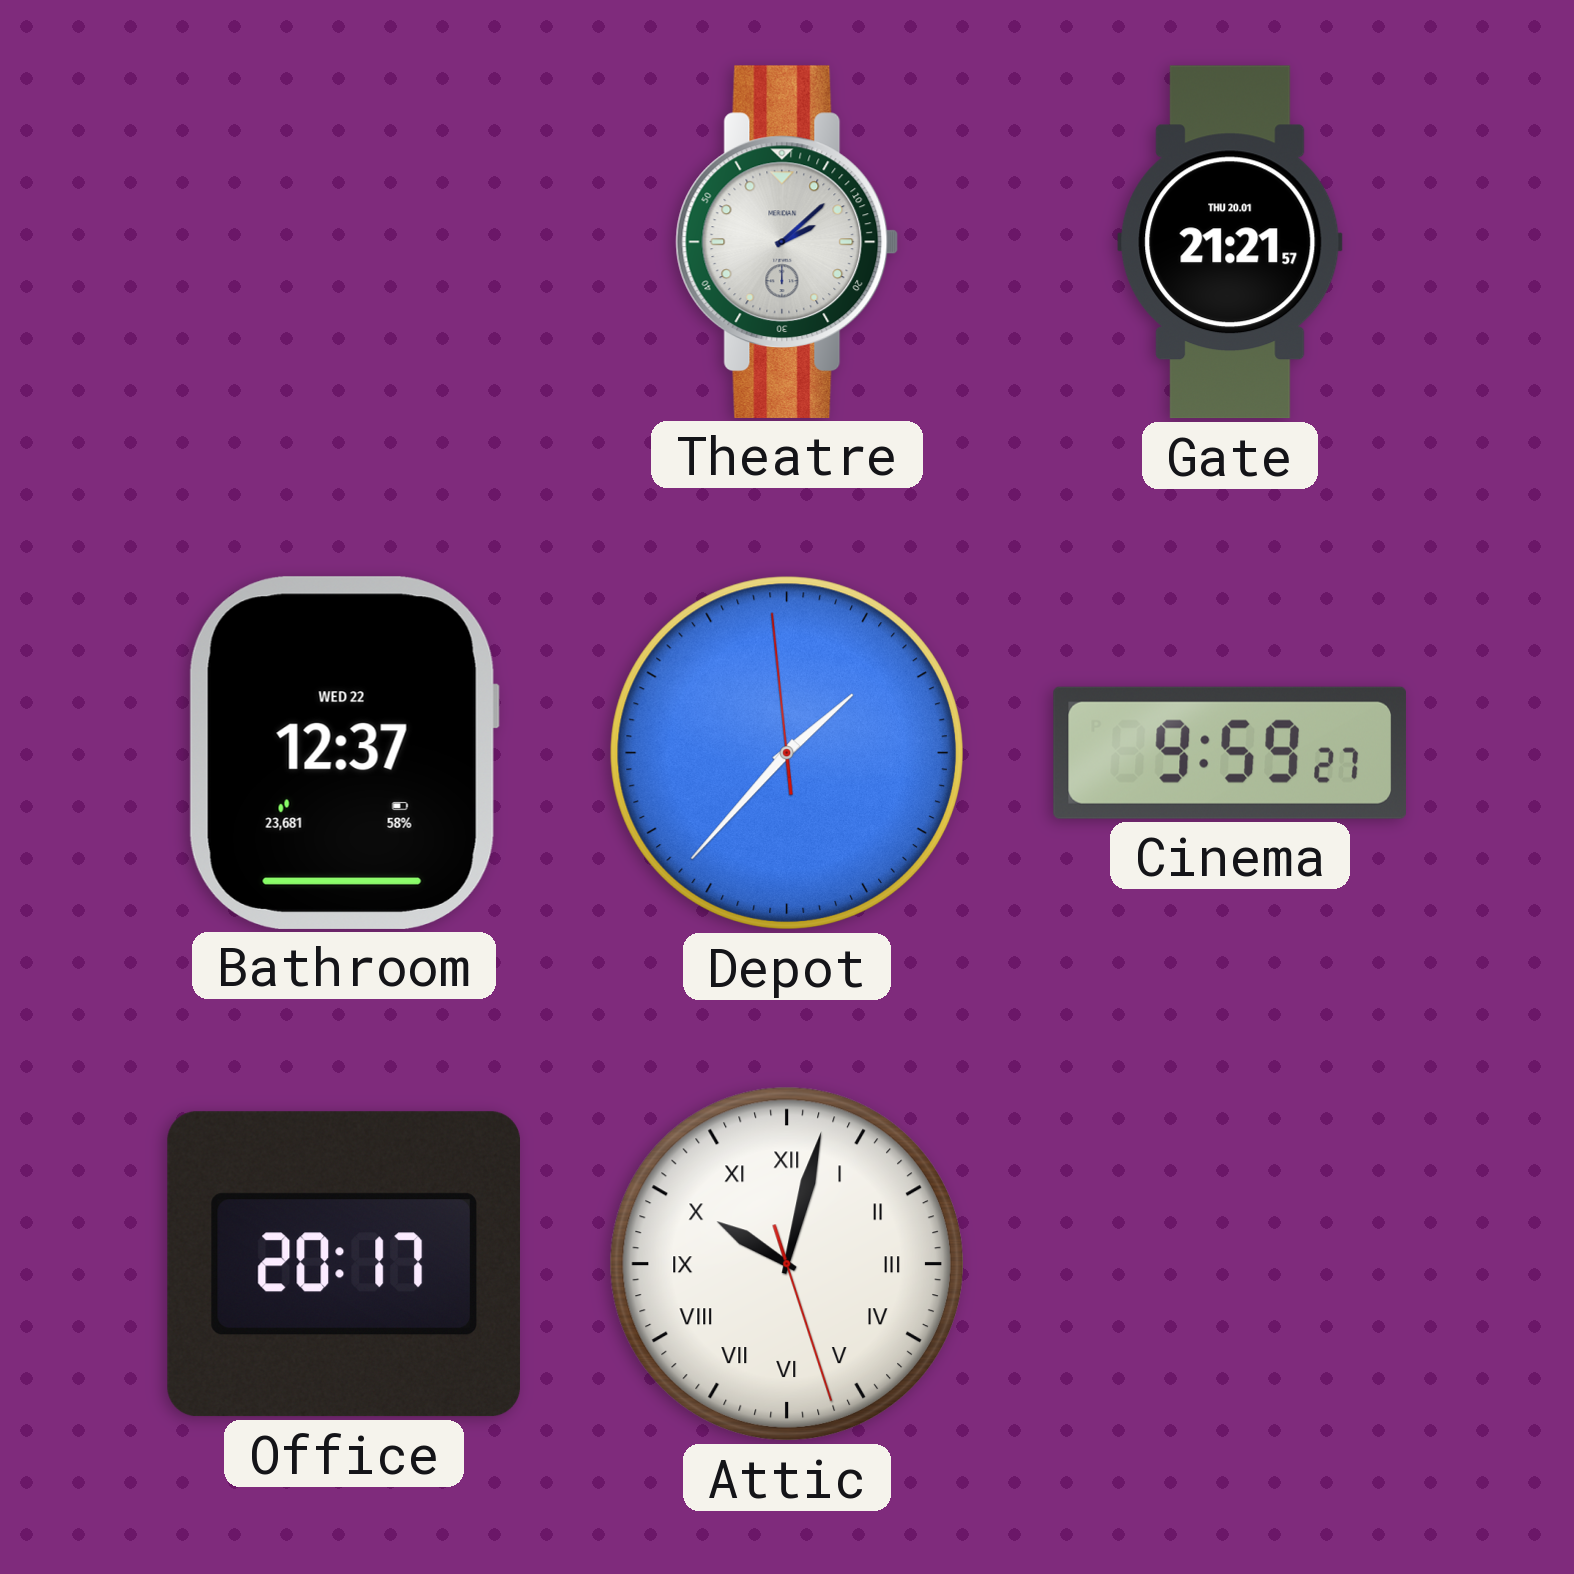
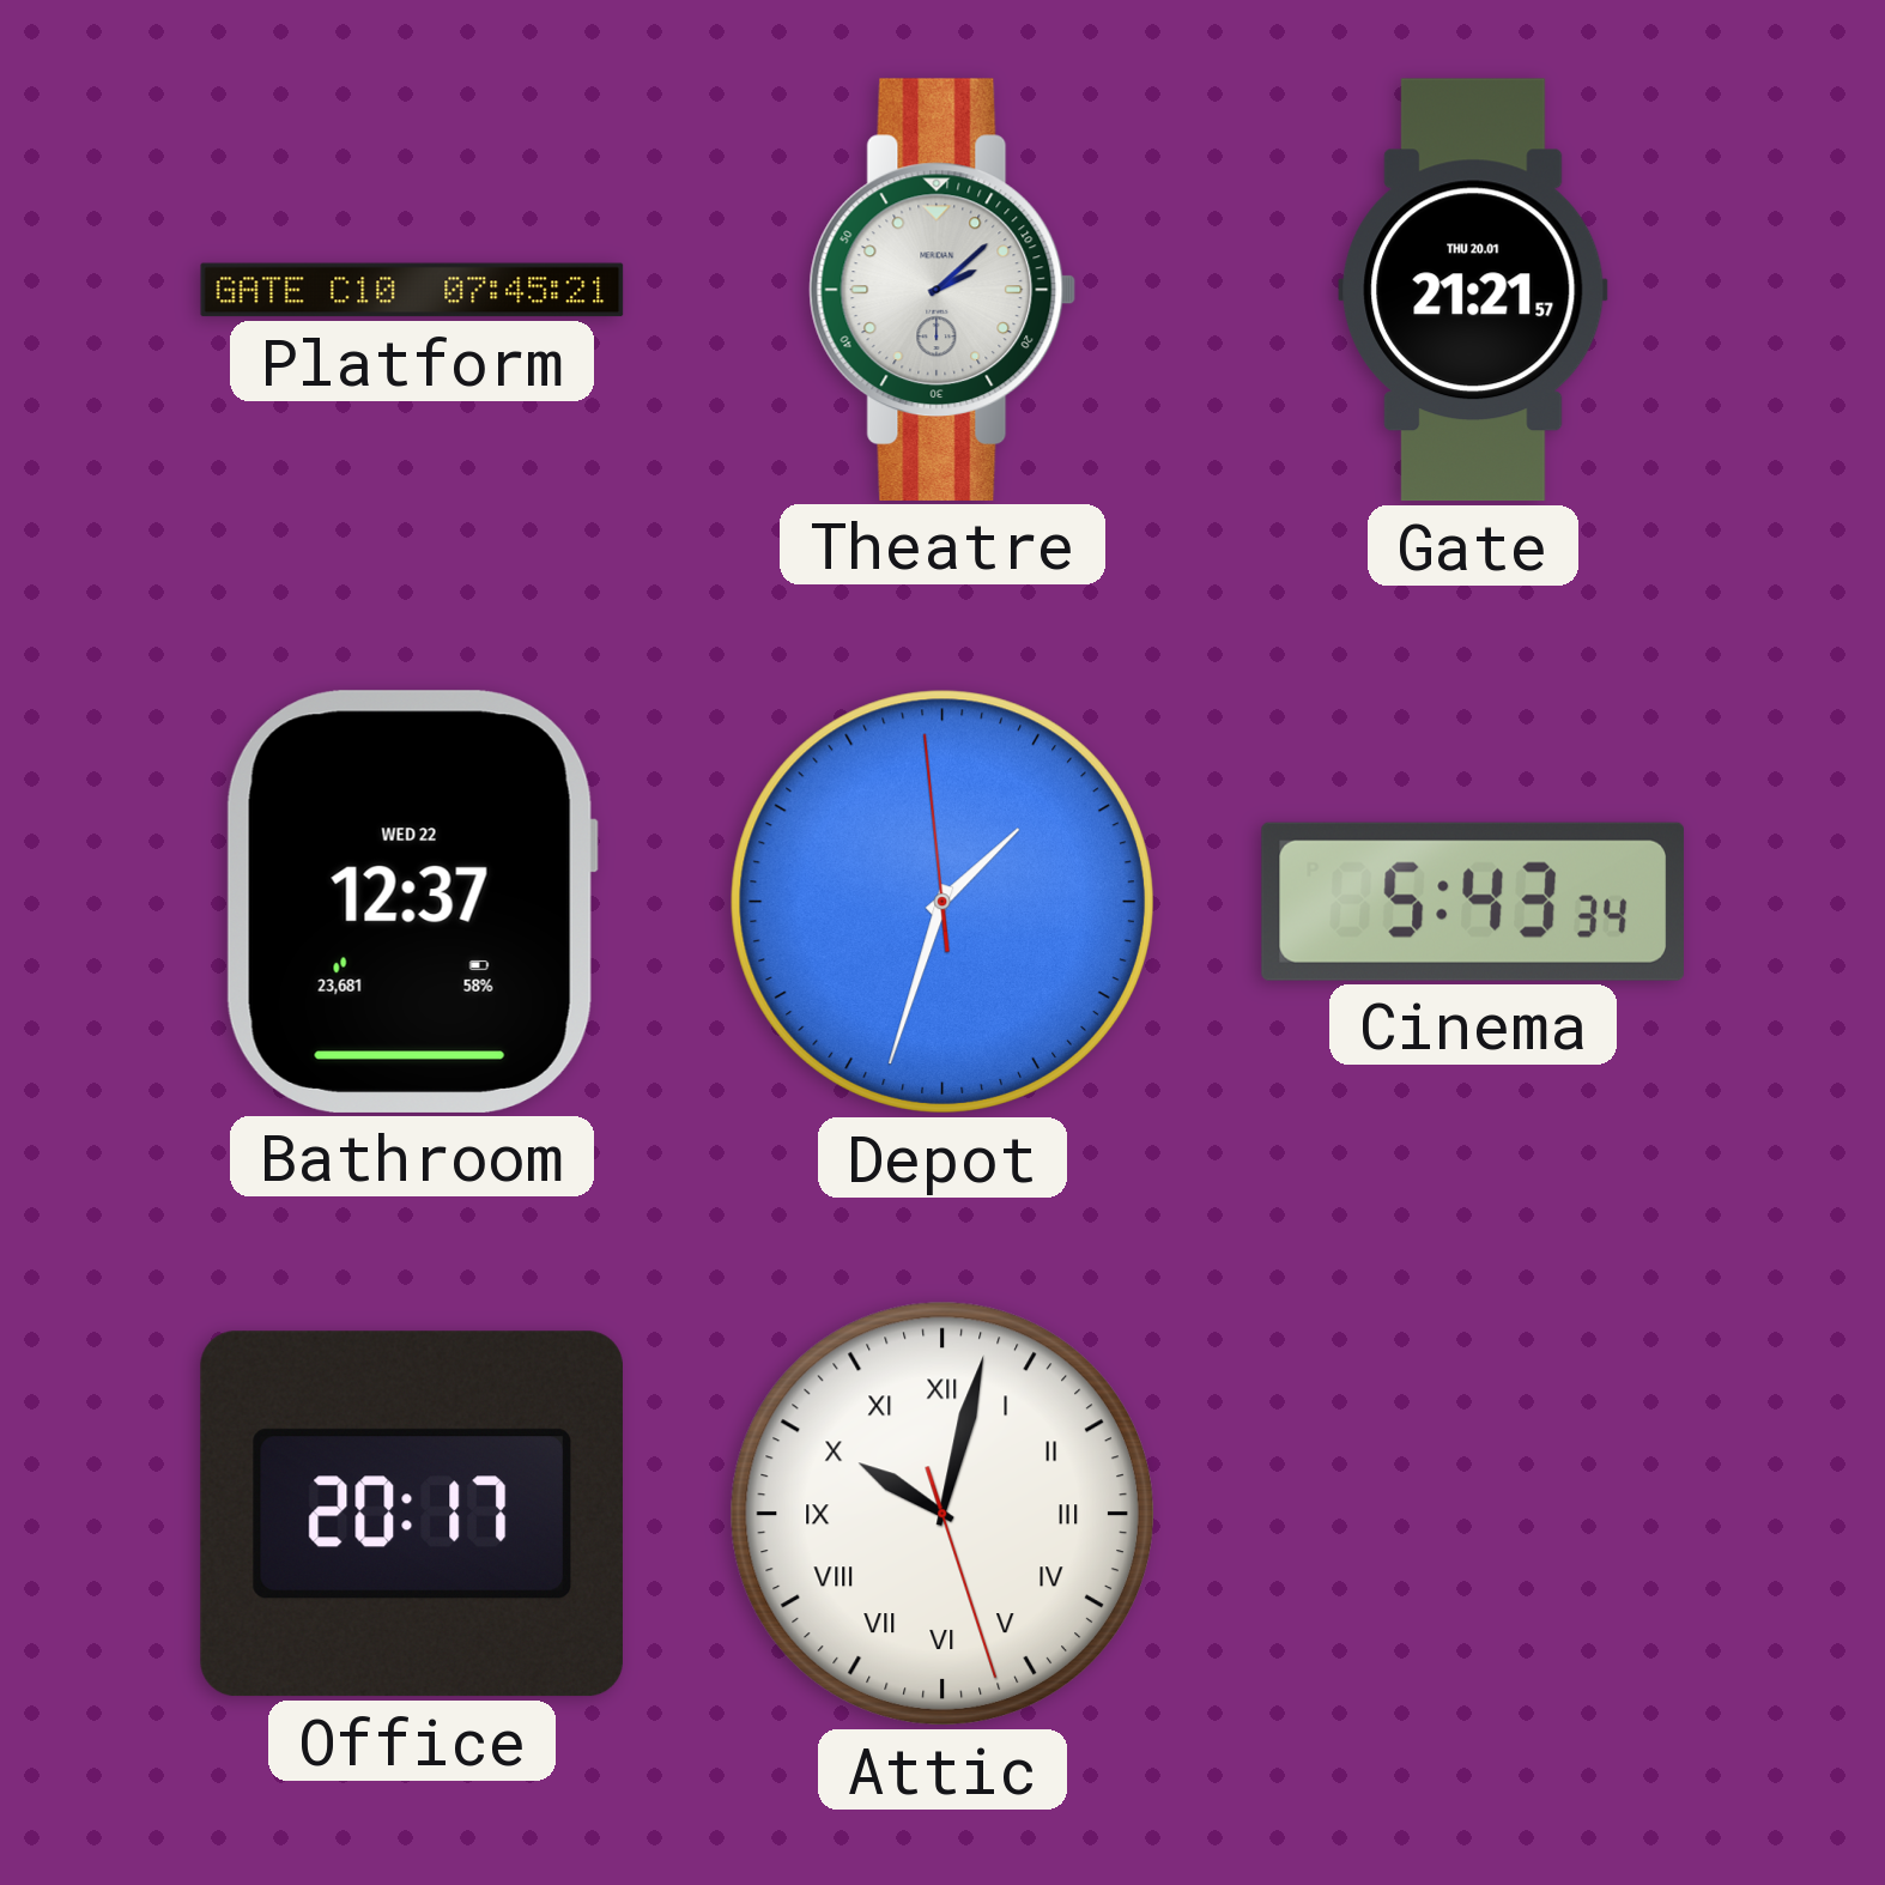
Platform: none -> 07:45
Depot: 1:36 -> 1:32
Cinema: 9:59 -> 5:43
